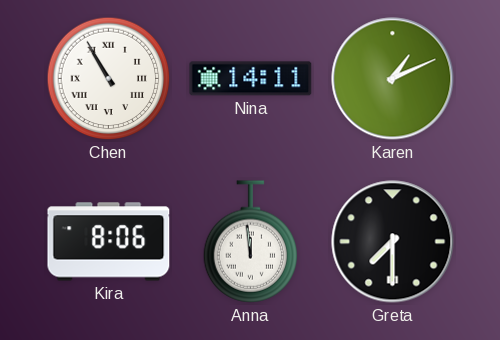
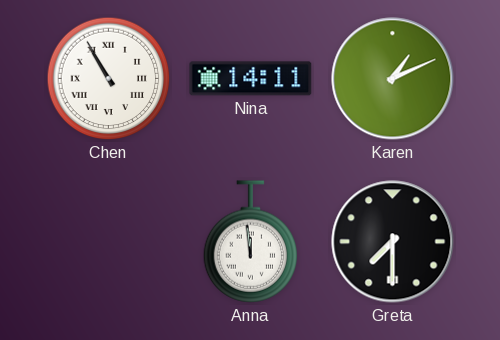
Kira: 8:06 -> none
